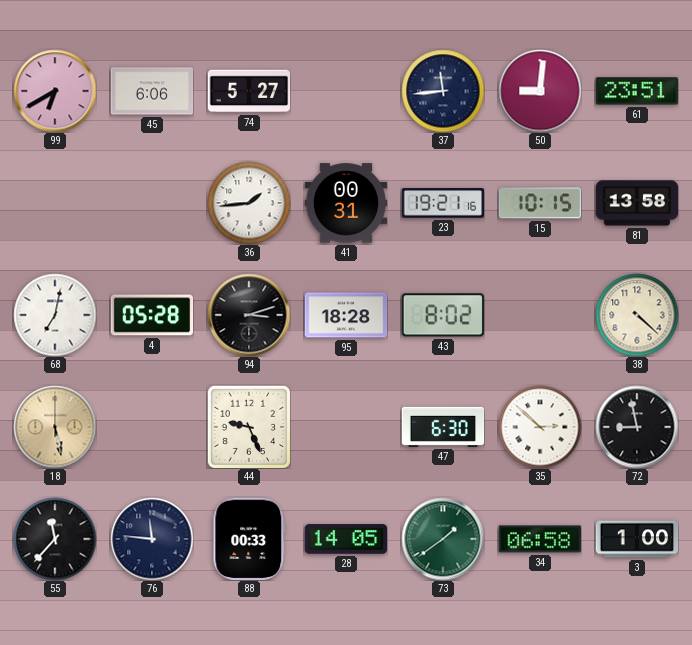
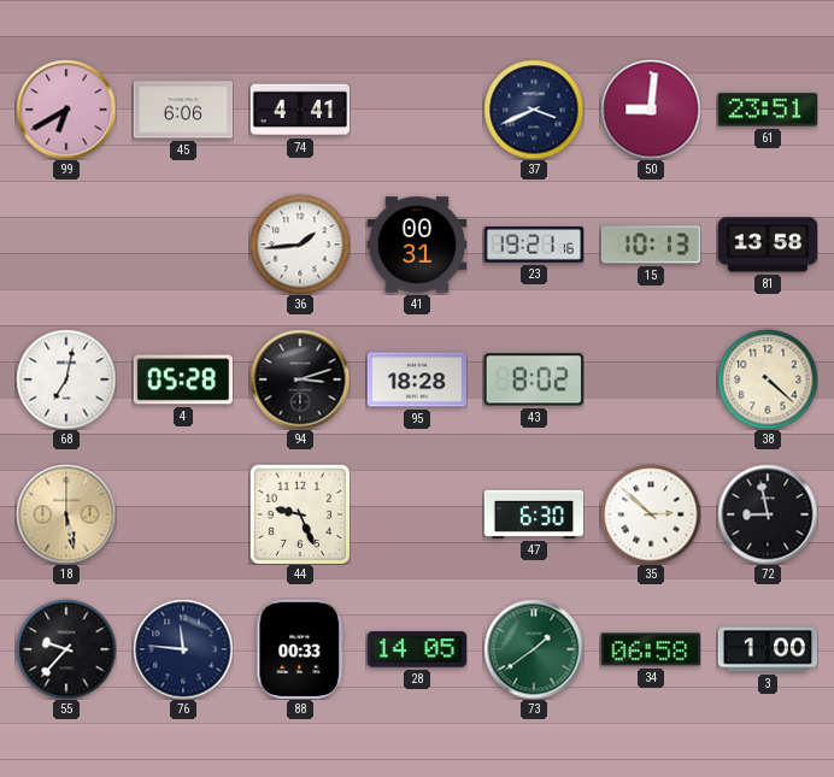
74: 5:27 -> 4:41
37: 11:44 -> 3:41
15: 10:15 -> 10:13
55: 11:37 -> 9:37
